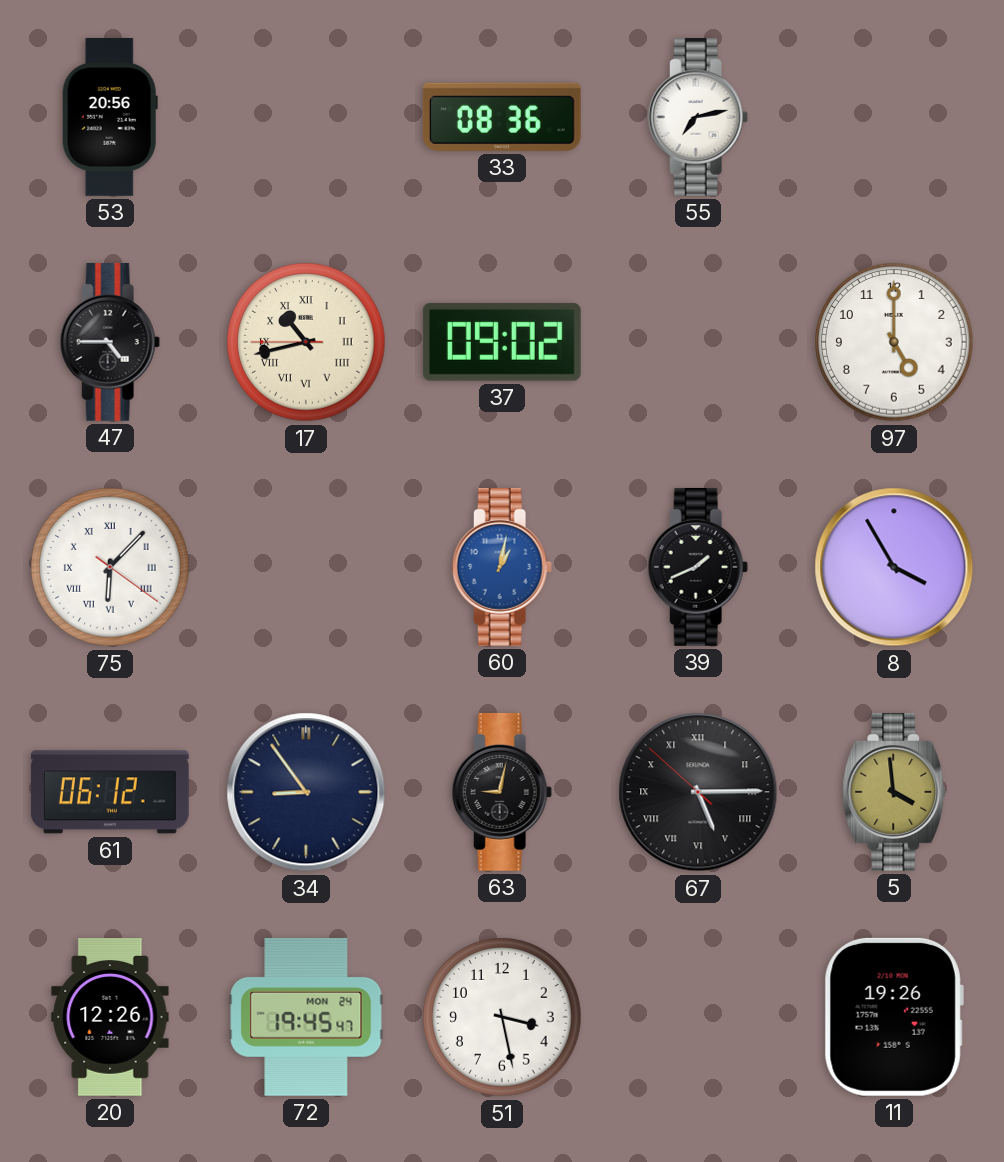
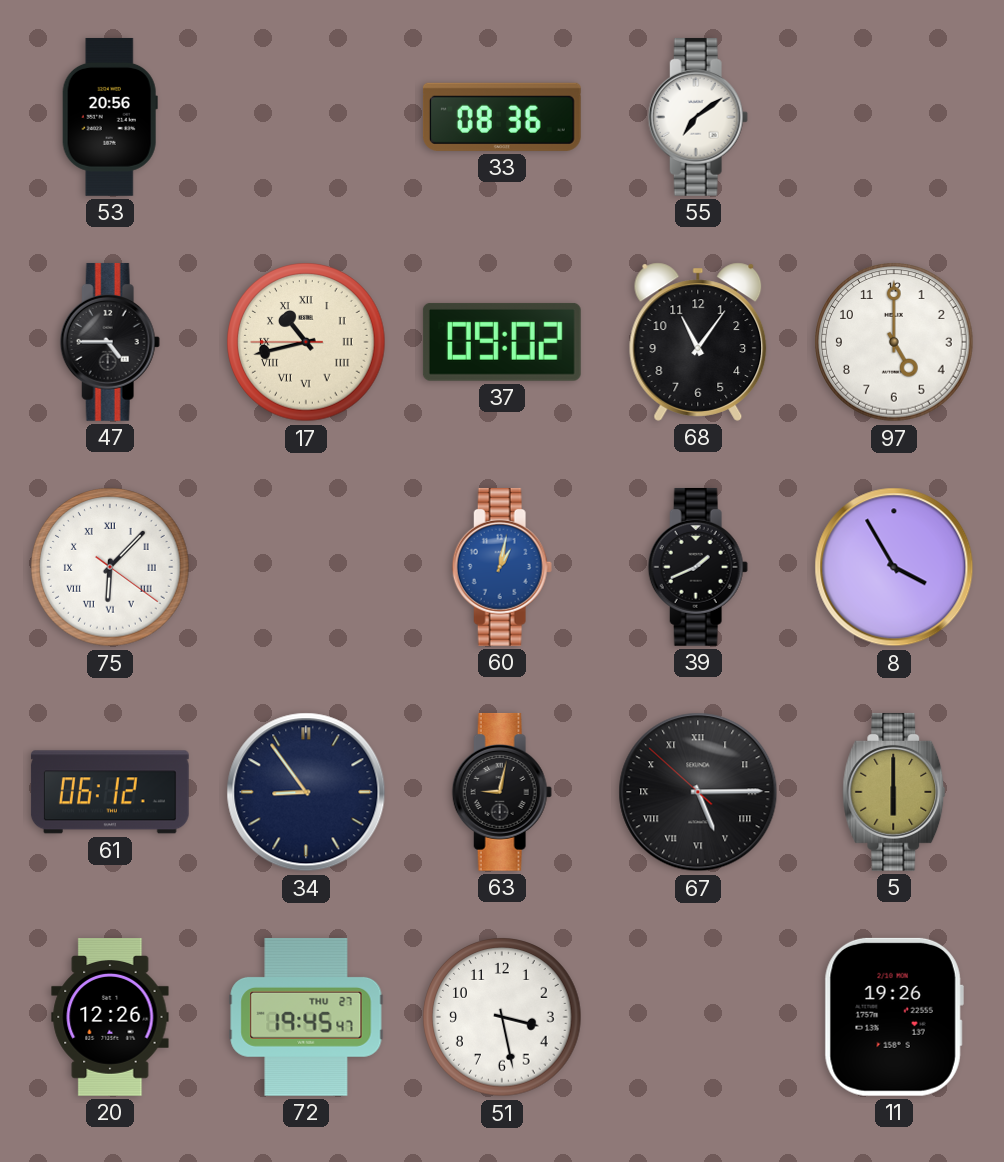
55: 7:13 -> 7:09
68: none -> 11:06
5: 3:59 -> 6:00
72 date: MON 24 -> THU 27
